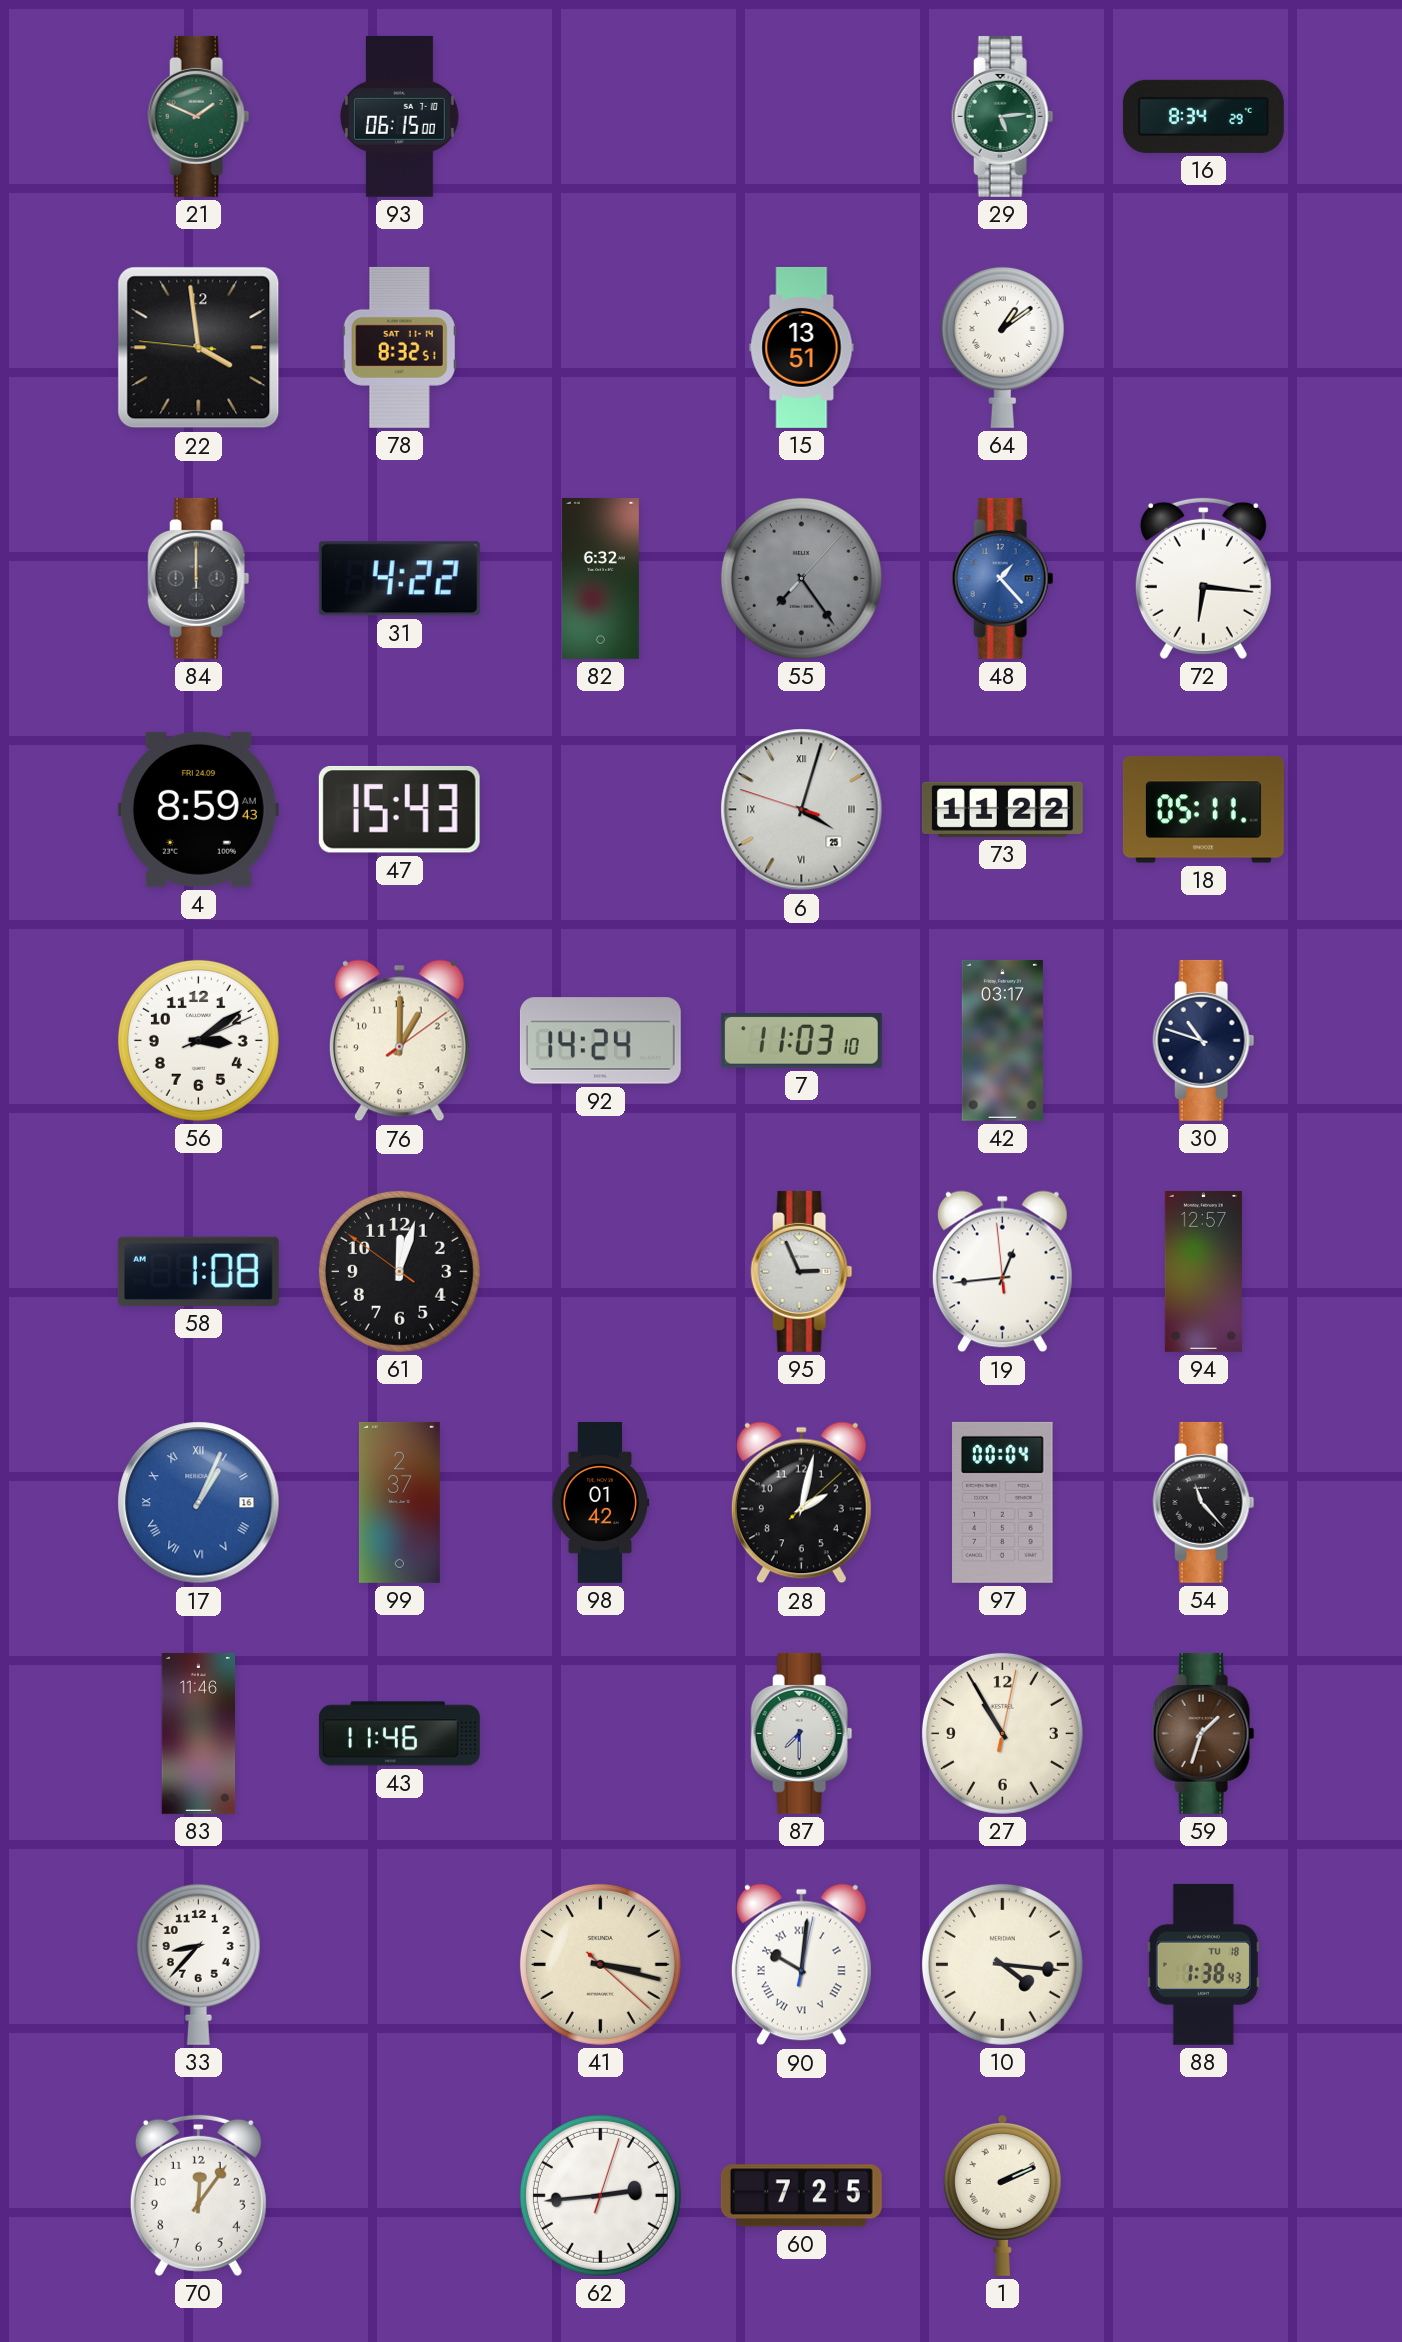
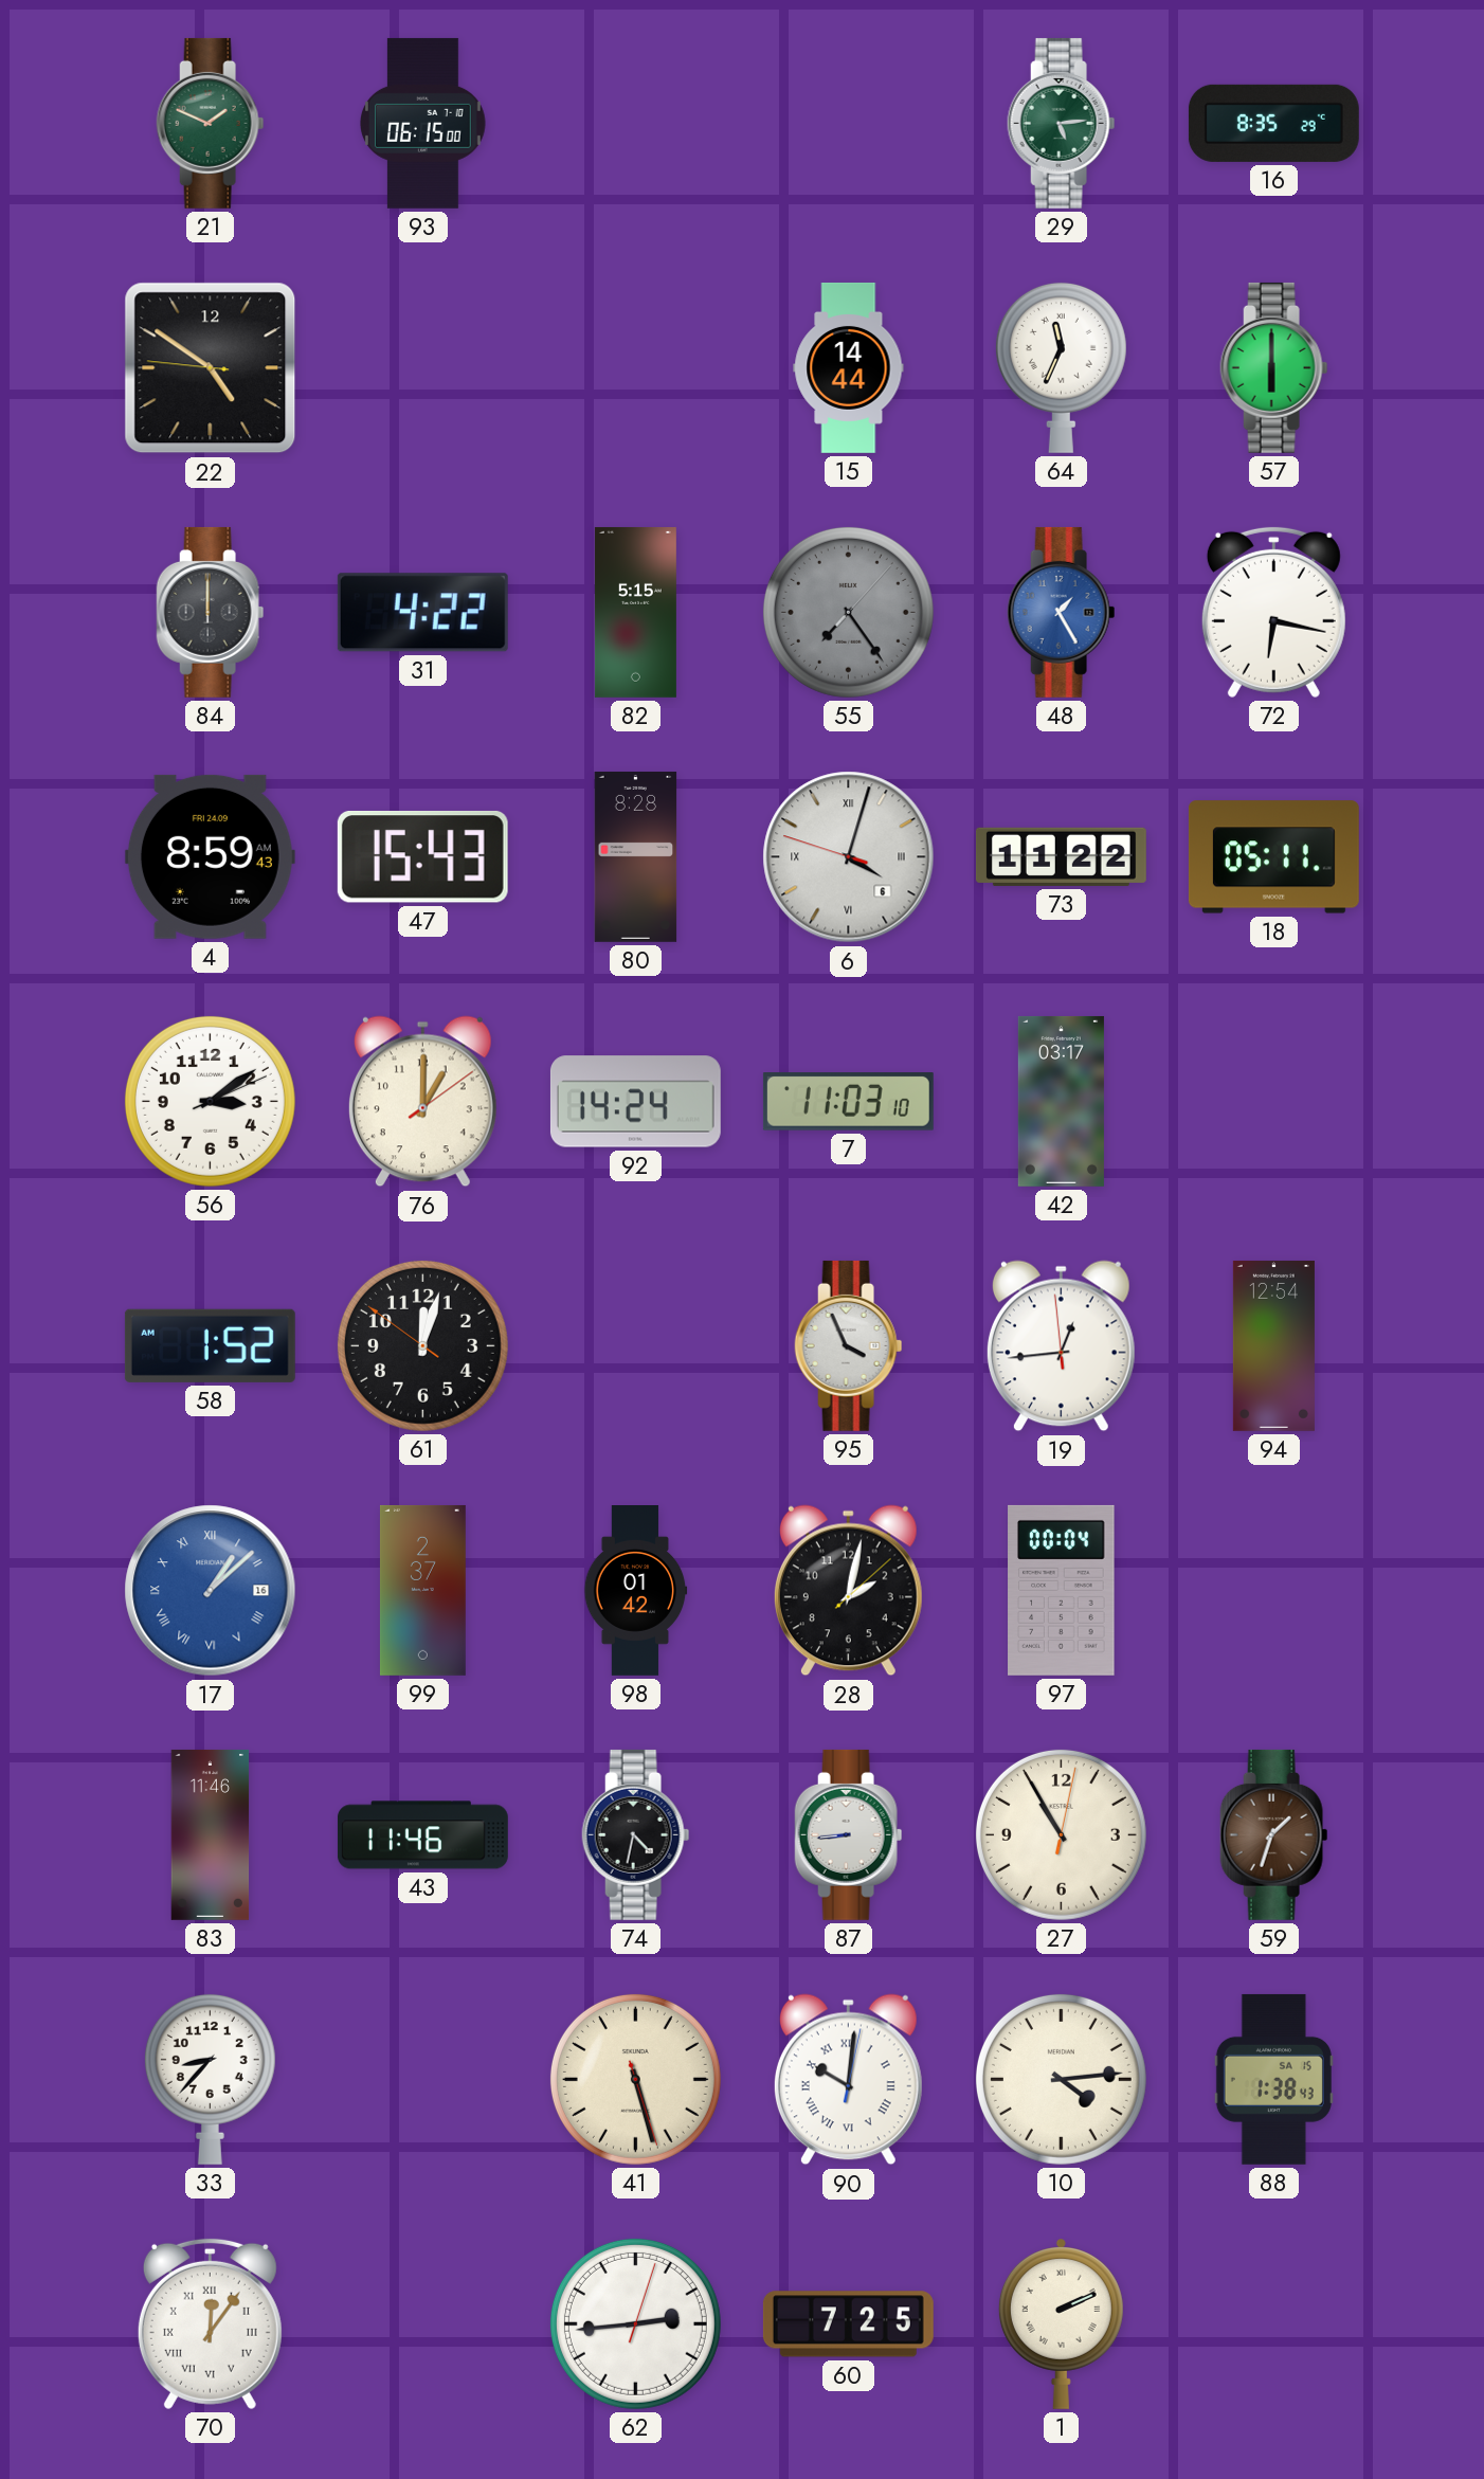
16: 8:34 -> 8:35
22: 3:58 -> 4:50
78: 8:32 -> none
15: 13:51 -> 14:44
64: 1:09 -> 11:34
57: none -> 6:00
82: 6:32 -> 5:15
48: 1:23 -> 1:25
72: 6:16 -> 6:17
80: none -> 8:28
6 date: 25 -> 6
30: 10:48 -> none
58: 1:08 -> 1:52
95: 2:56 -> 3:56
94: 12:57 -> 12:54
17: 1:04 -> 1:08
54: 11:23 -> none
74: none -> 4:32
87: 7:30 -> 8:44
41: 3:17 -> 5:27
10: 4:16 -> 4:14
88 date: TU 18 -> SA 15
70 numerals: Arabic -> Roman
